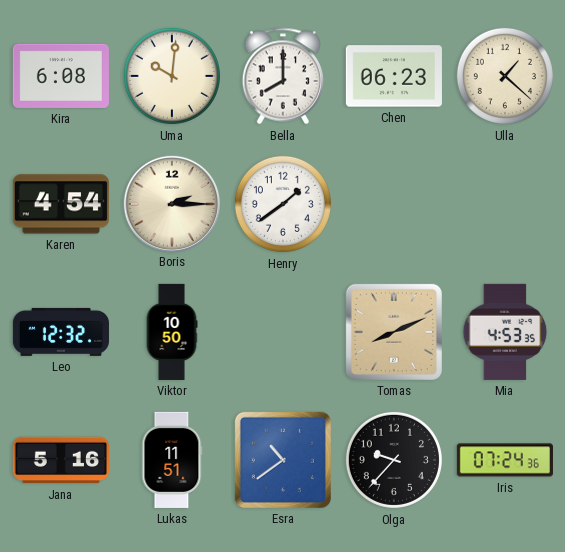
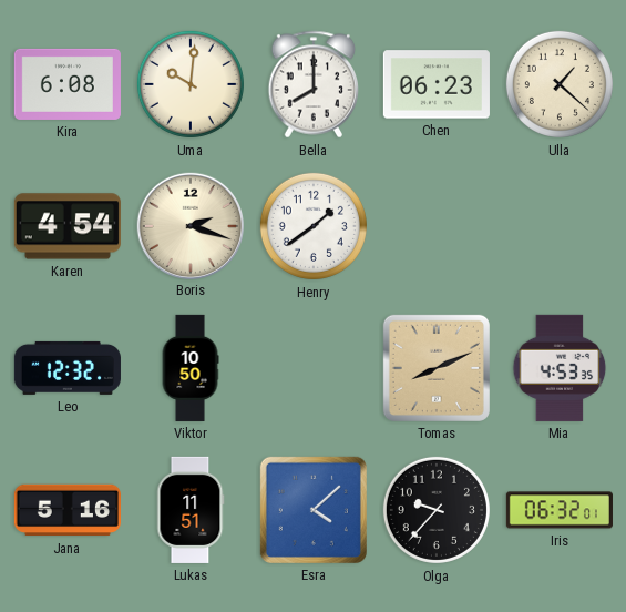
Boris: 2:15 -> 2:18
Esra: 10:39 -> 4:08
Iris: 07:24 -> 06:32
